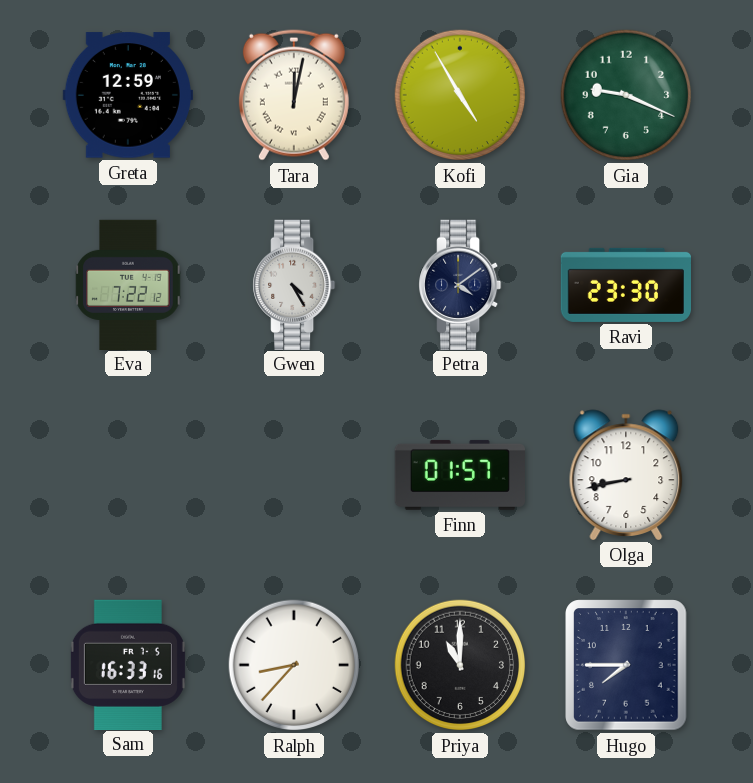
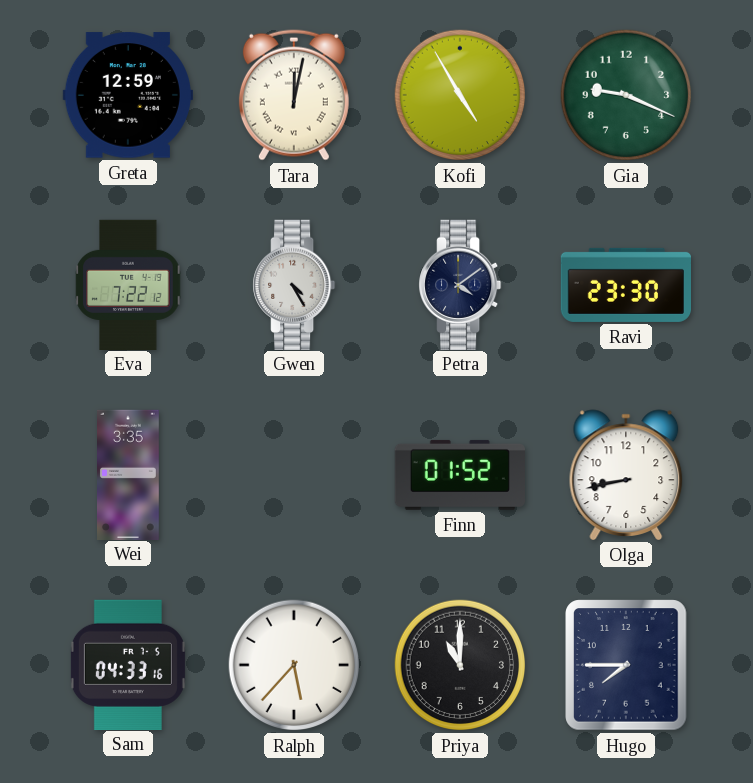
Wei: none -> 3:35
Finn: 01:57 -> 01:52
Sam: 16:33 -> 04:33
Ralph: 8:37 -> 5:37
